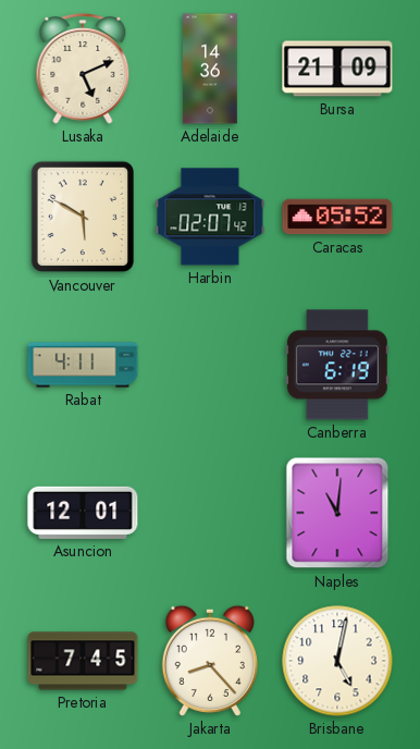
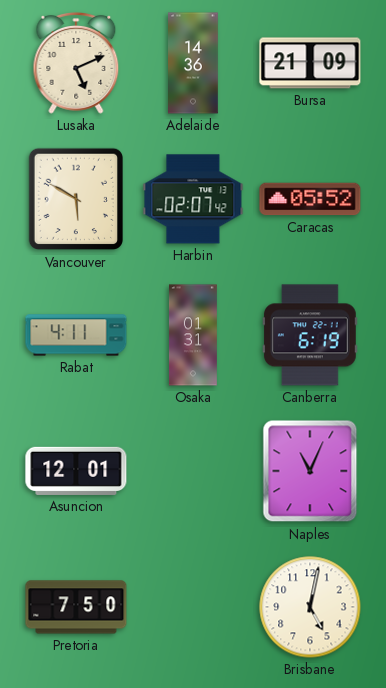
Osaka: none -> 01:31
Naples: 11:01 -> 11:04
Pretoria: 7:45 -> 7:50
Jakarta: 8:23 -> none
